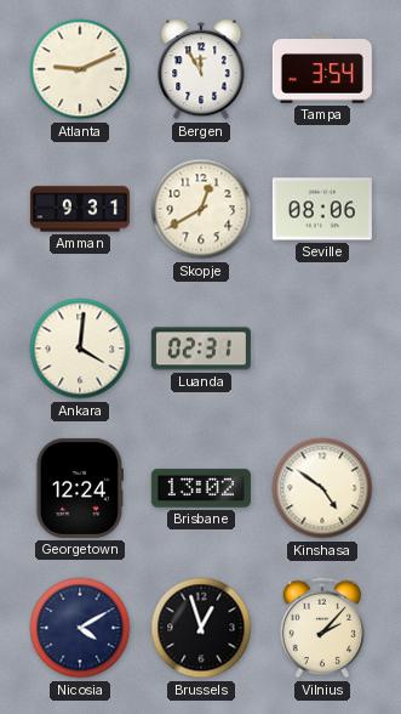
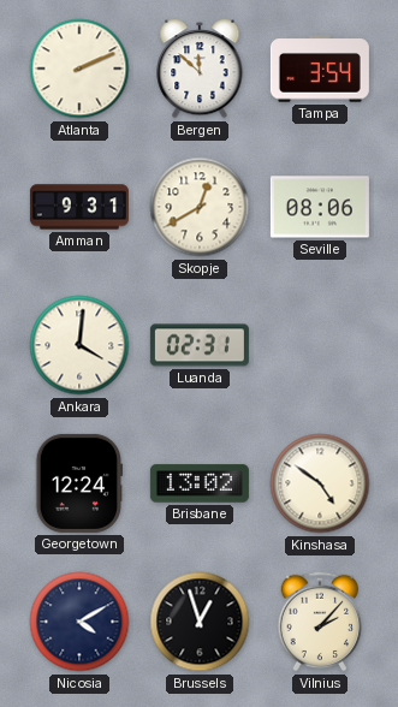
Atlanta: 9:11 -> 2:11
Bergen: 11:55 -> 11:52
